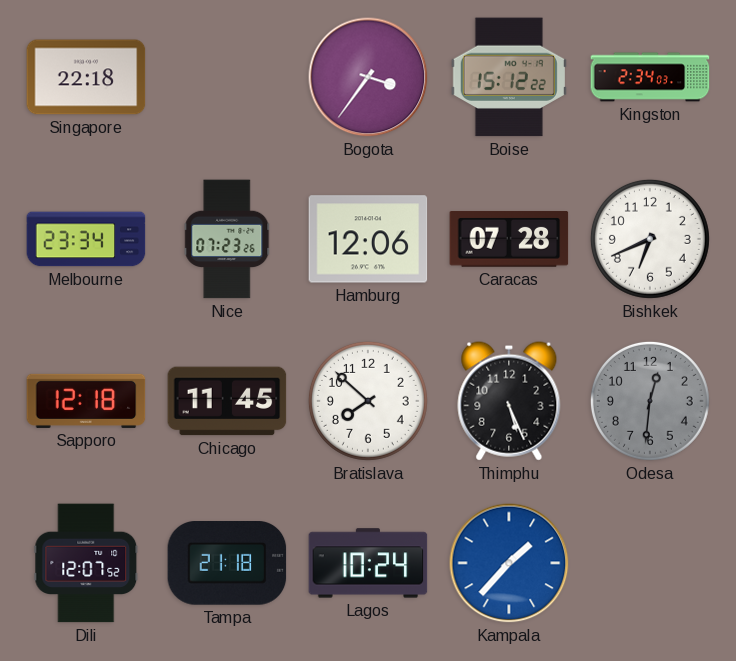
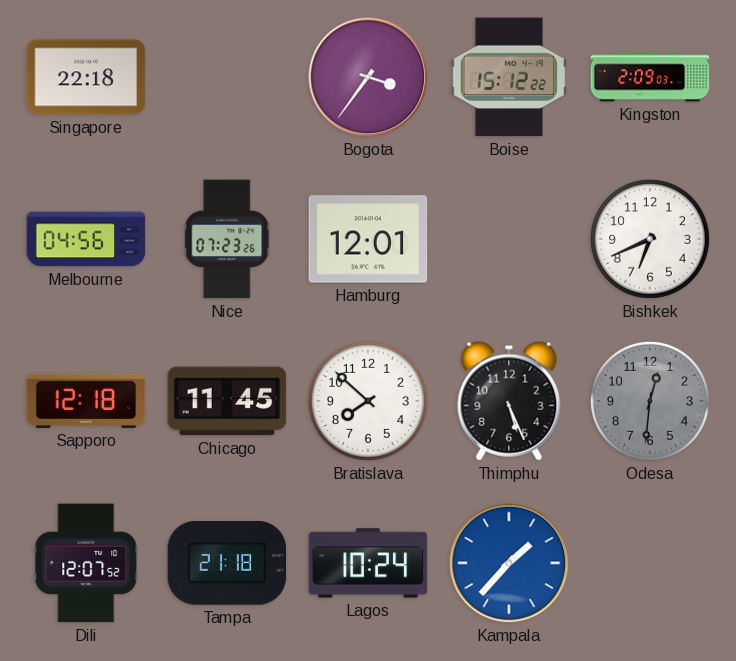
Kingston: 2:34 -> 2:09
Melbourne: 23:34 -> 04:56
Hamburg: 12:06 -> 12:01
Caracas: 07:28 -> none
